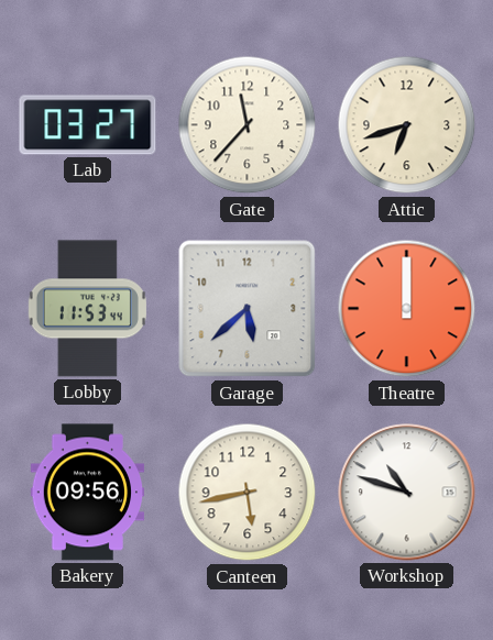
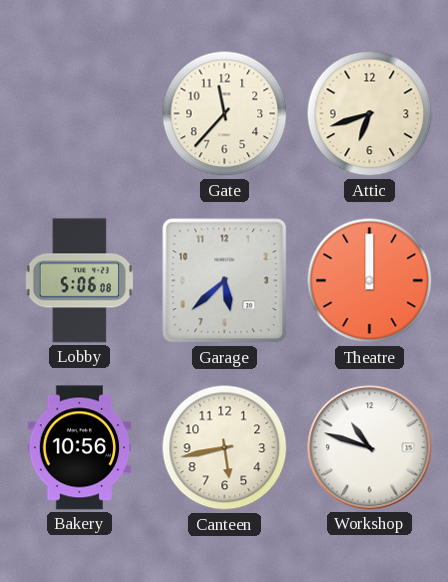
Lab: 03:27 -> none
Lobby: 11:53 -> 5:06
Bakery: 09:56 -> 10:56
